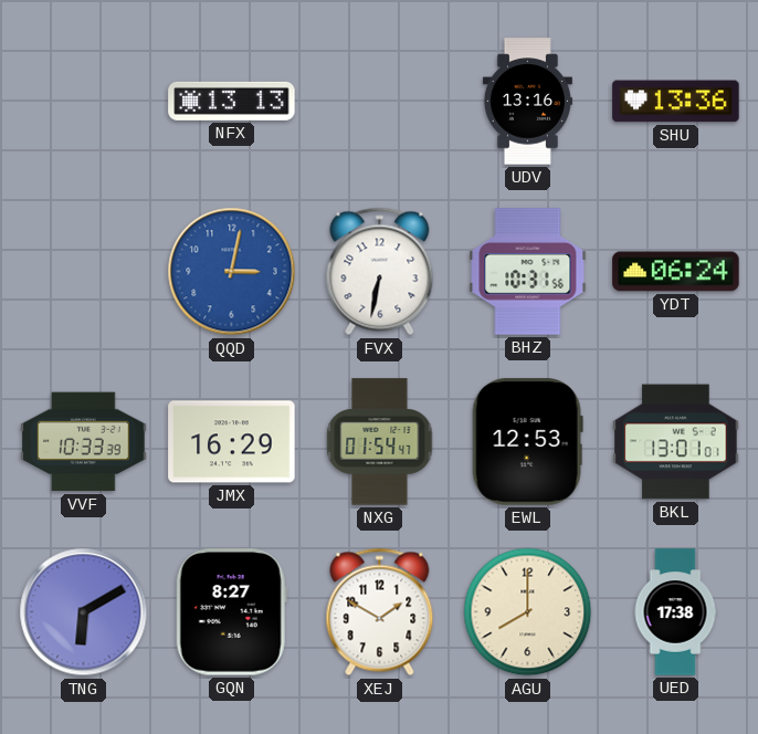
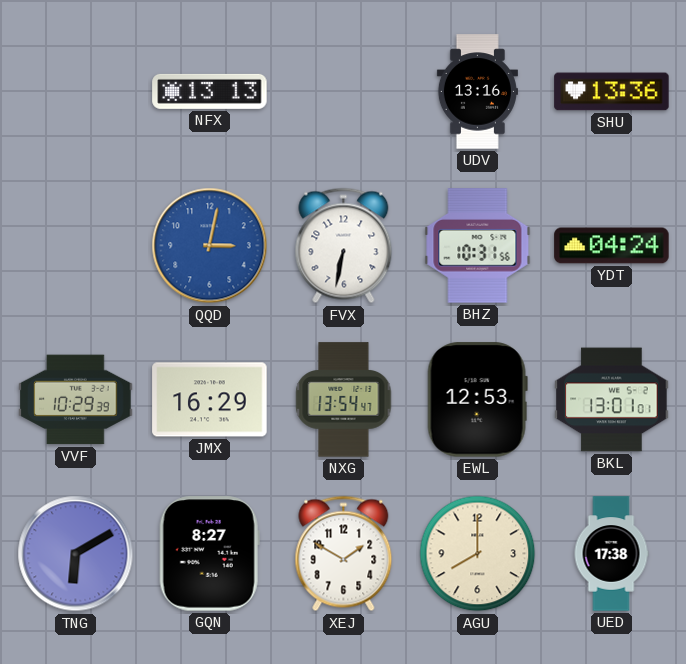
YDT: 06:24 -> 04:24
VVF: 10:33 -> 10:29
NXG: 01:54 -> 13:54
